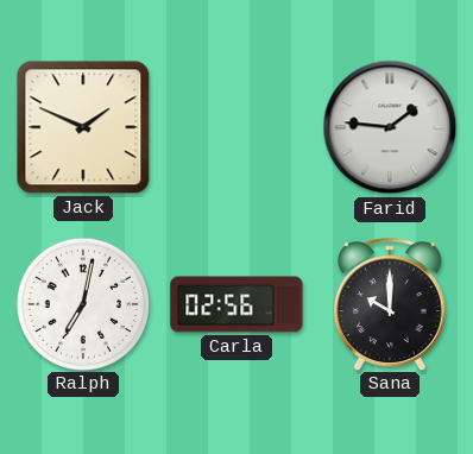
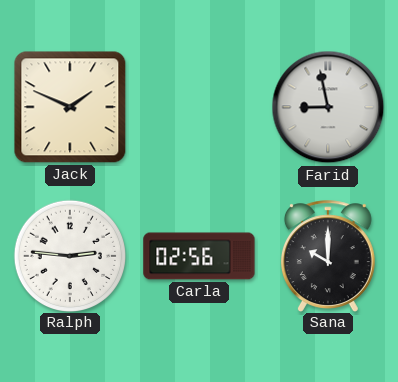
Farid: 1:46 -> 8:58
Ralph: 7:02 -> 2:46
